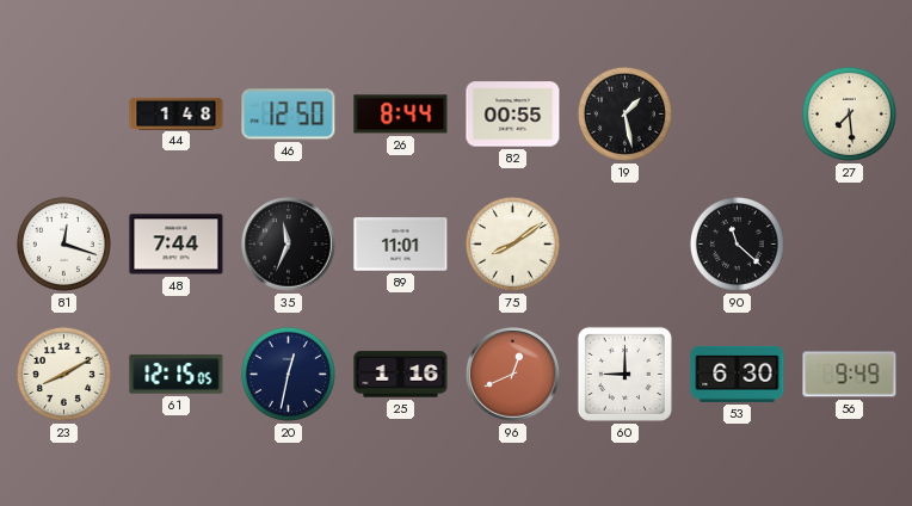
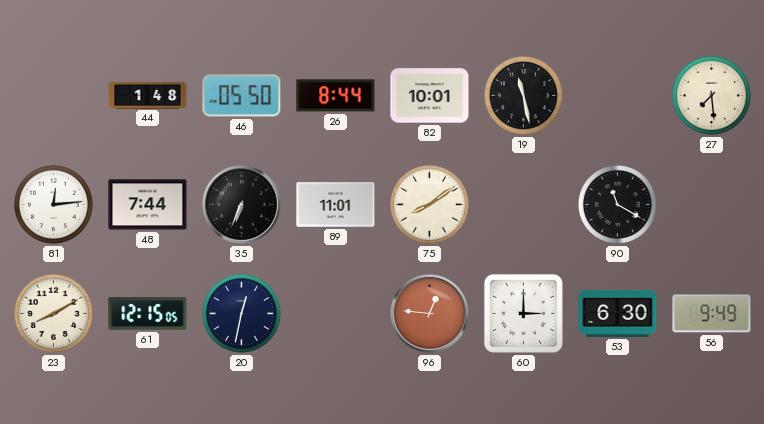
46: 12:50 -> 05:50
82: 00:55 -> 10:01
19: 1:28 -> 11:28
81: 12:18 -> 12:14
35: 11:34 -> 6:34
90: 11:22 -> 11:20
25: 1:16 -> none
96: 12:41 -> 12:46
60: 9:00 -> 3:00
